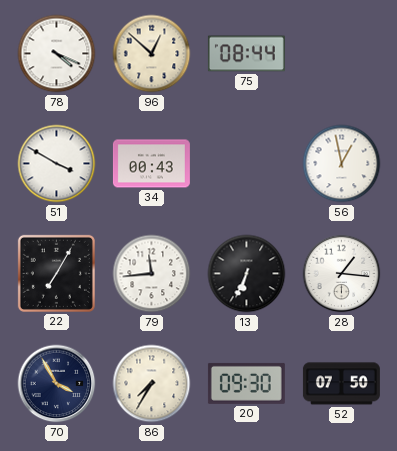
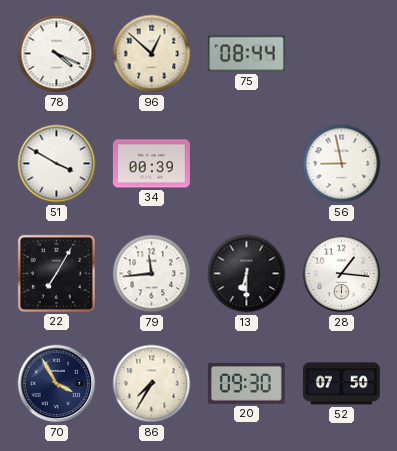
34: 00:43 -> 00:39
56: 12:58 -> 8:58
13: 6:34 -> 6:30
